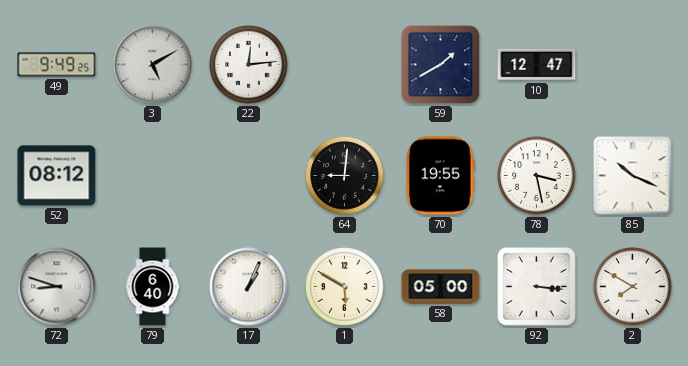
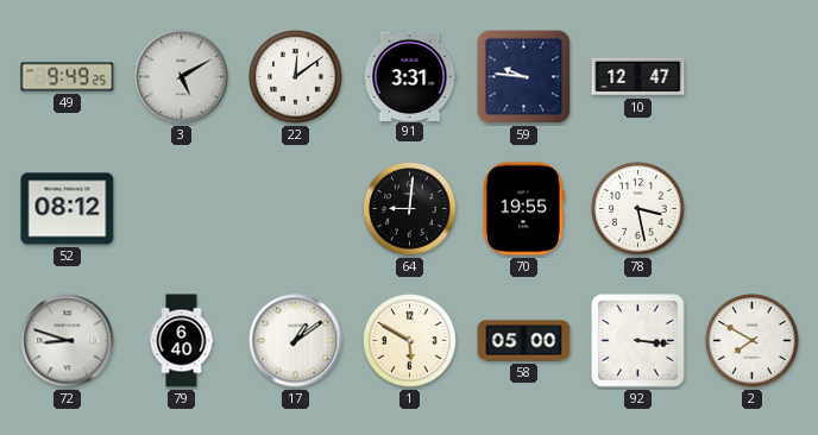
22: 12:14 -> 12:09
91: none -> 3:31
59: 1:40 -> 9:46
85: 10:19 -> none
17: 1:04 -> 1:09
